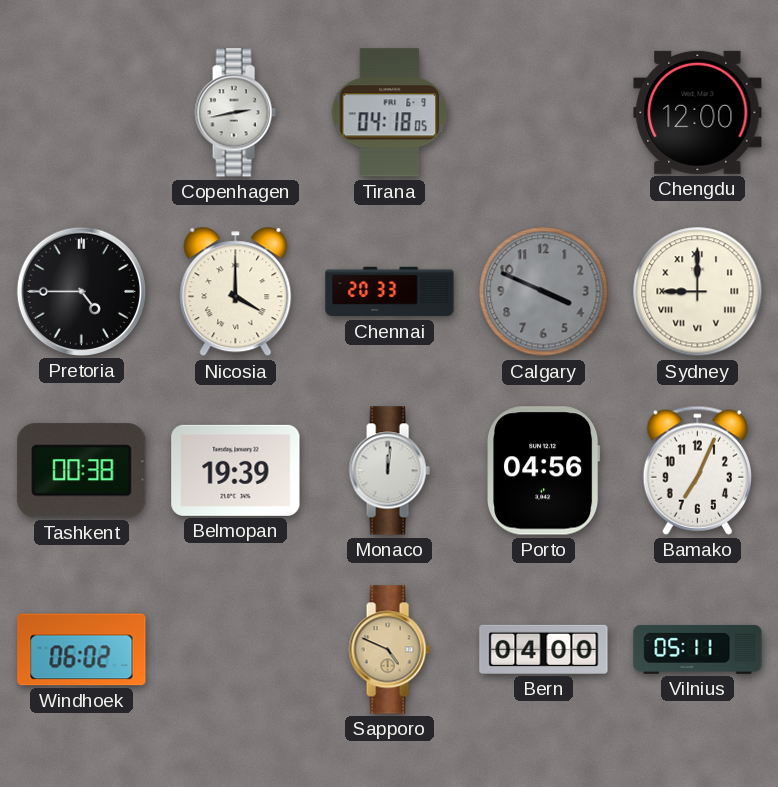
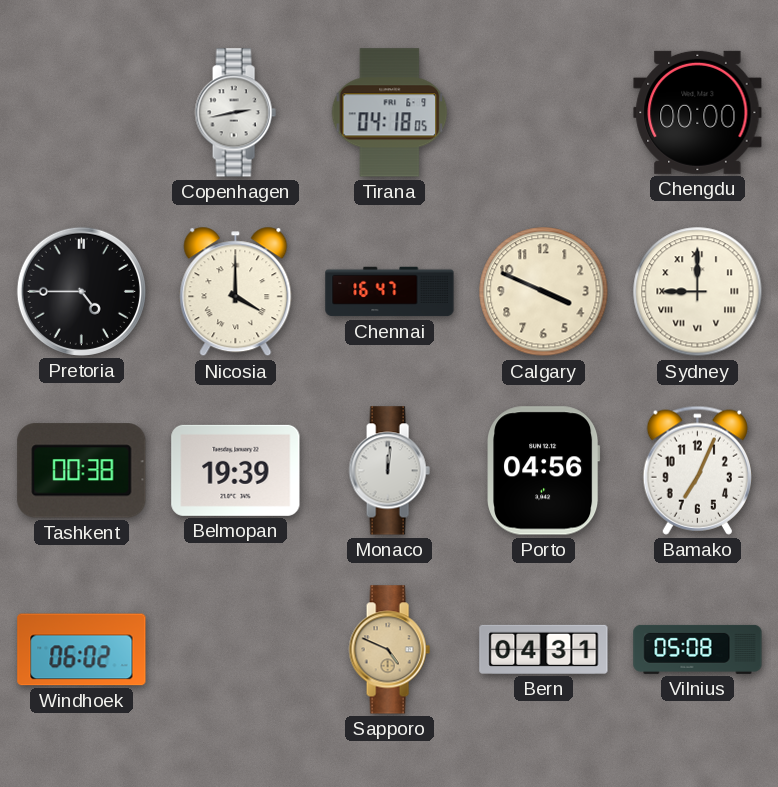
Chengdu: 12:00 -> 00:00
Chennai: 20:33 -> 16:47
Calgary dial: grey -> cream
Bern: 04:00 -> 04:31
Vilnius: 05:11 -> 05:08
